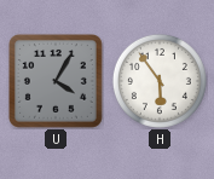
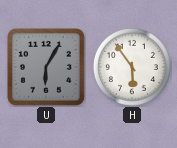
U: 4:05 -> 6:05
